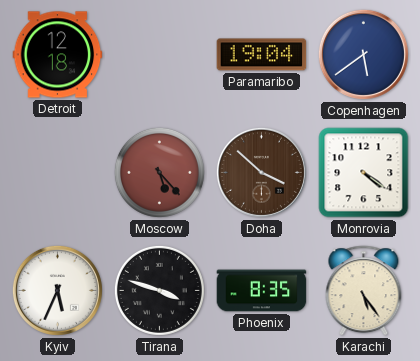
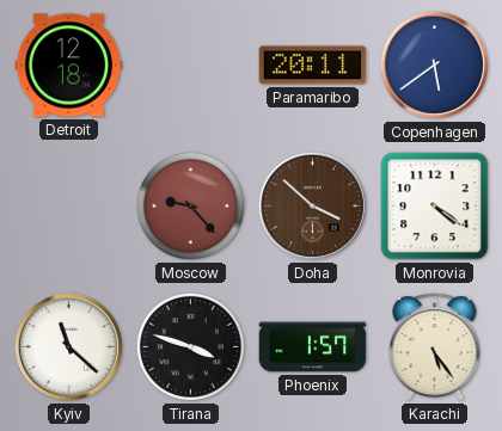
Paramaribo: 19:04 -> 20:11
Moscow: 5:23 -> 9:23
Kyiv: 5:34 -> 11:22
Phoenix: 8:35 -> 1:57
